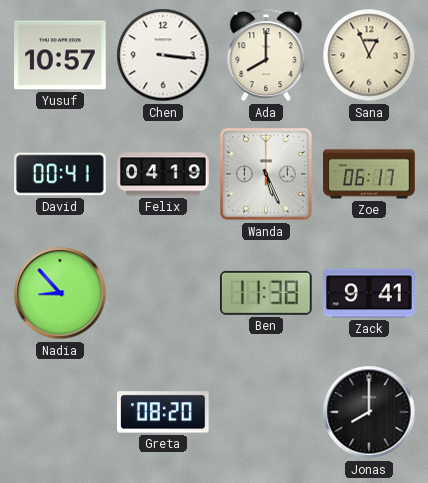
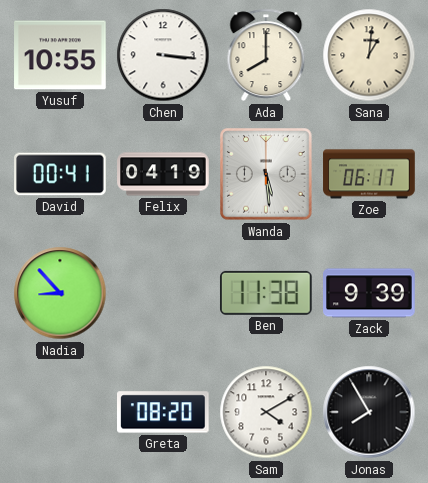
Yusuf: 10:57 -> 10:55
Sana: 12:56 -> 1:01
Wanda: 5:26 -> 5:29
Zack: 9:41 -> 9:39
Sam: none -> 4:10
Jonas: 8:00 -> 7:55
